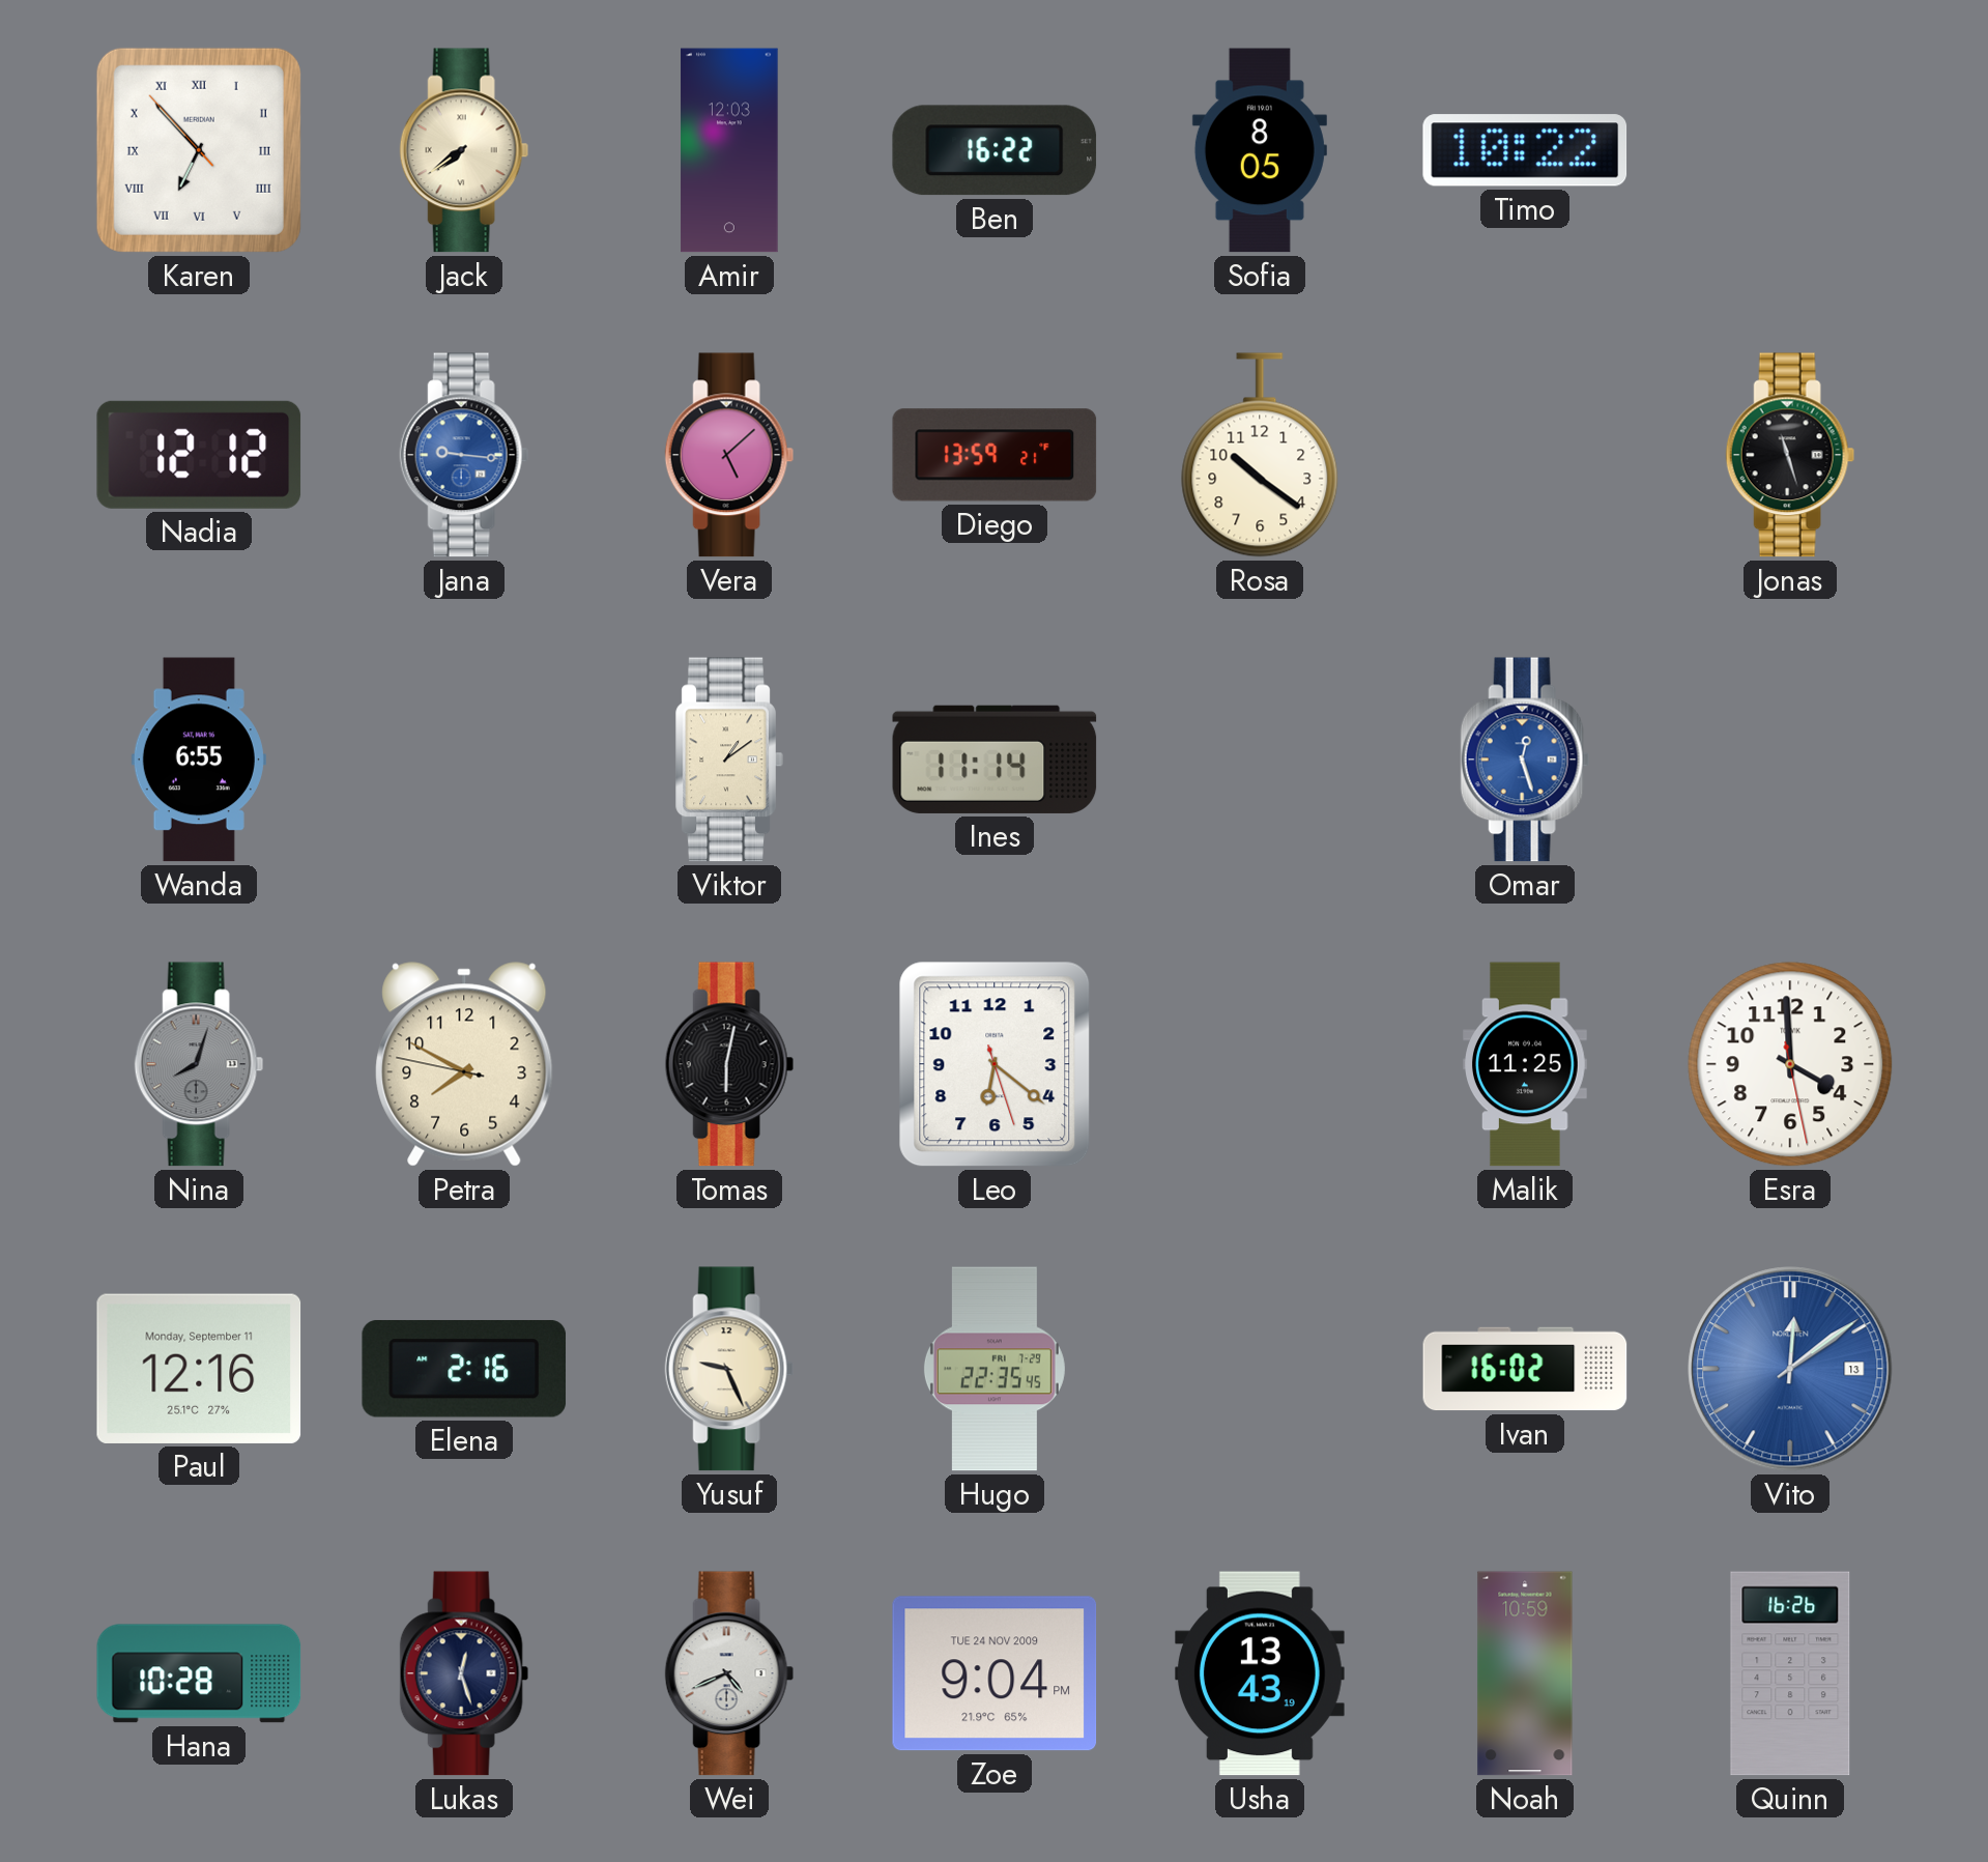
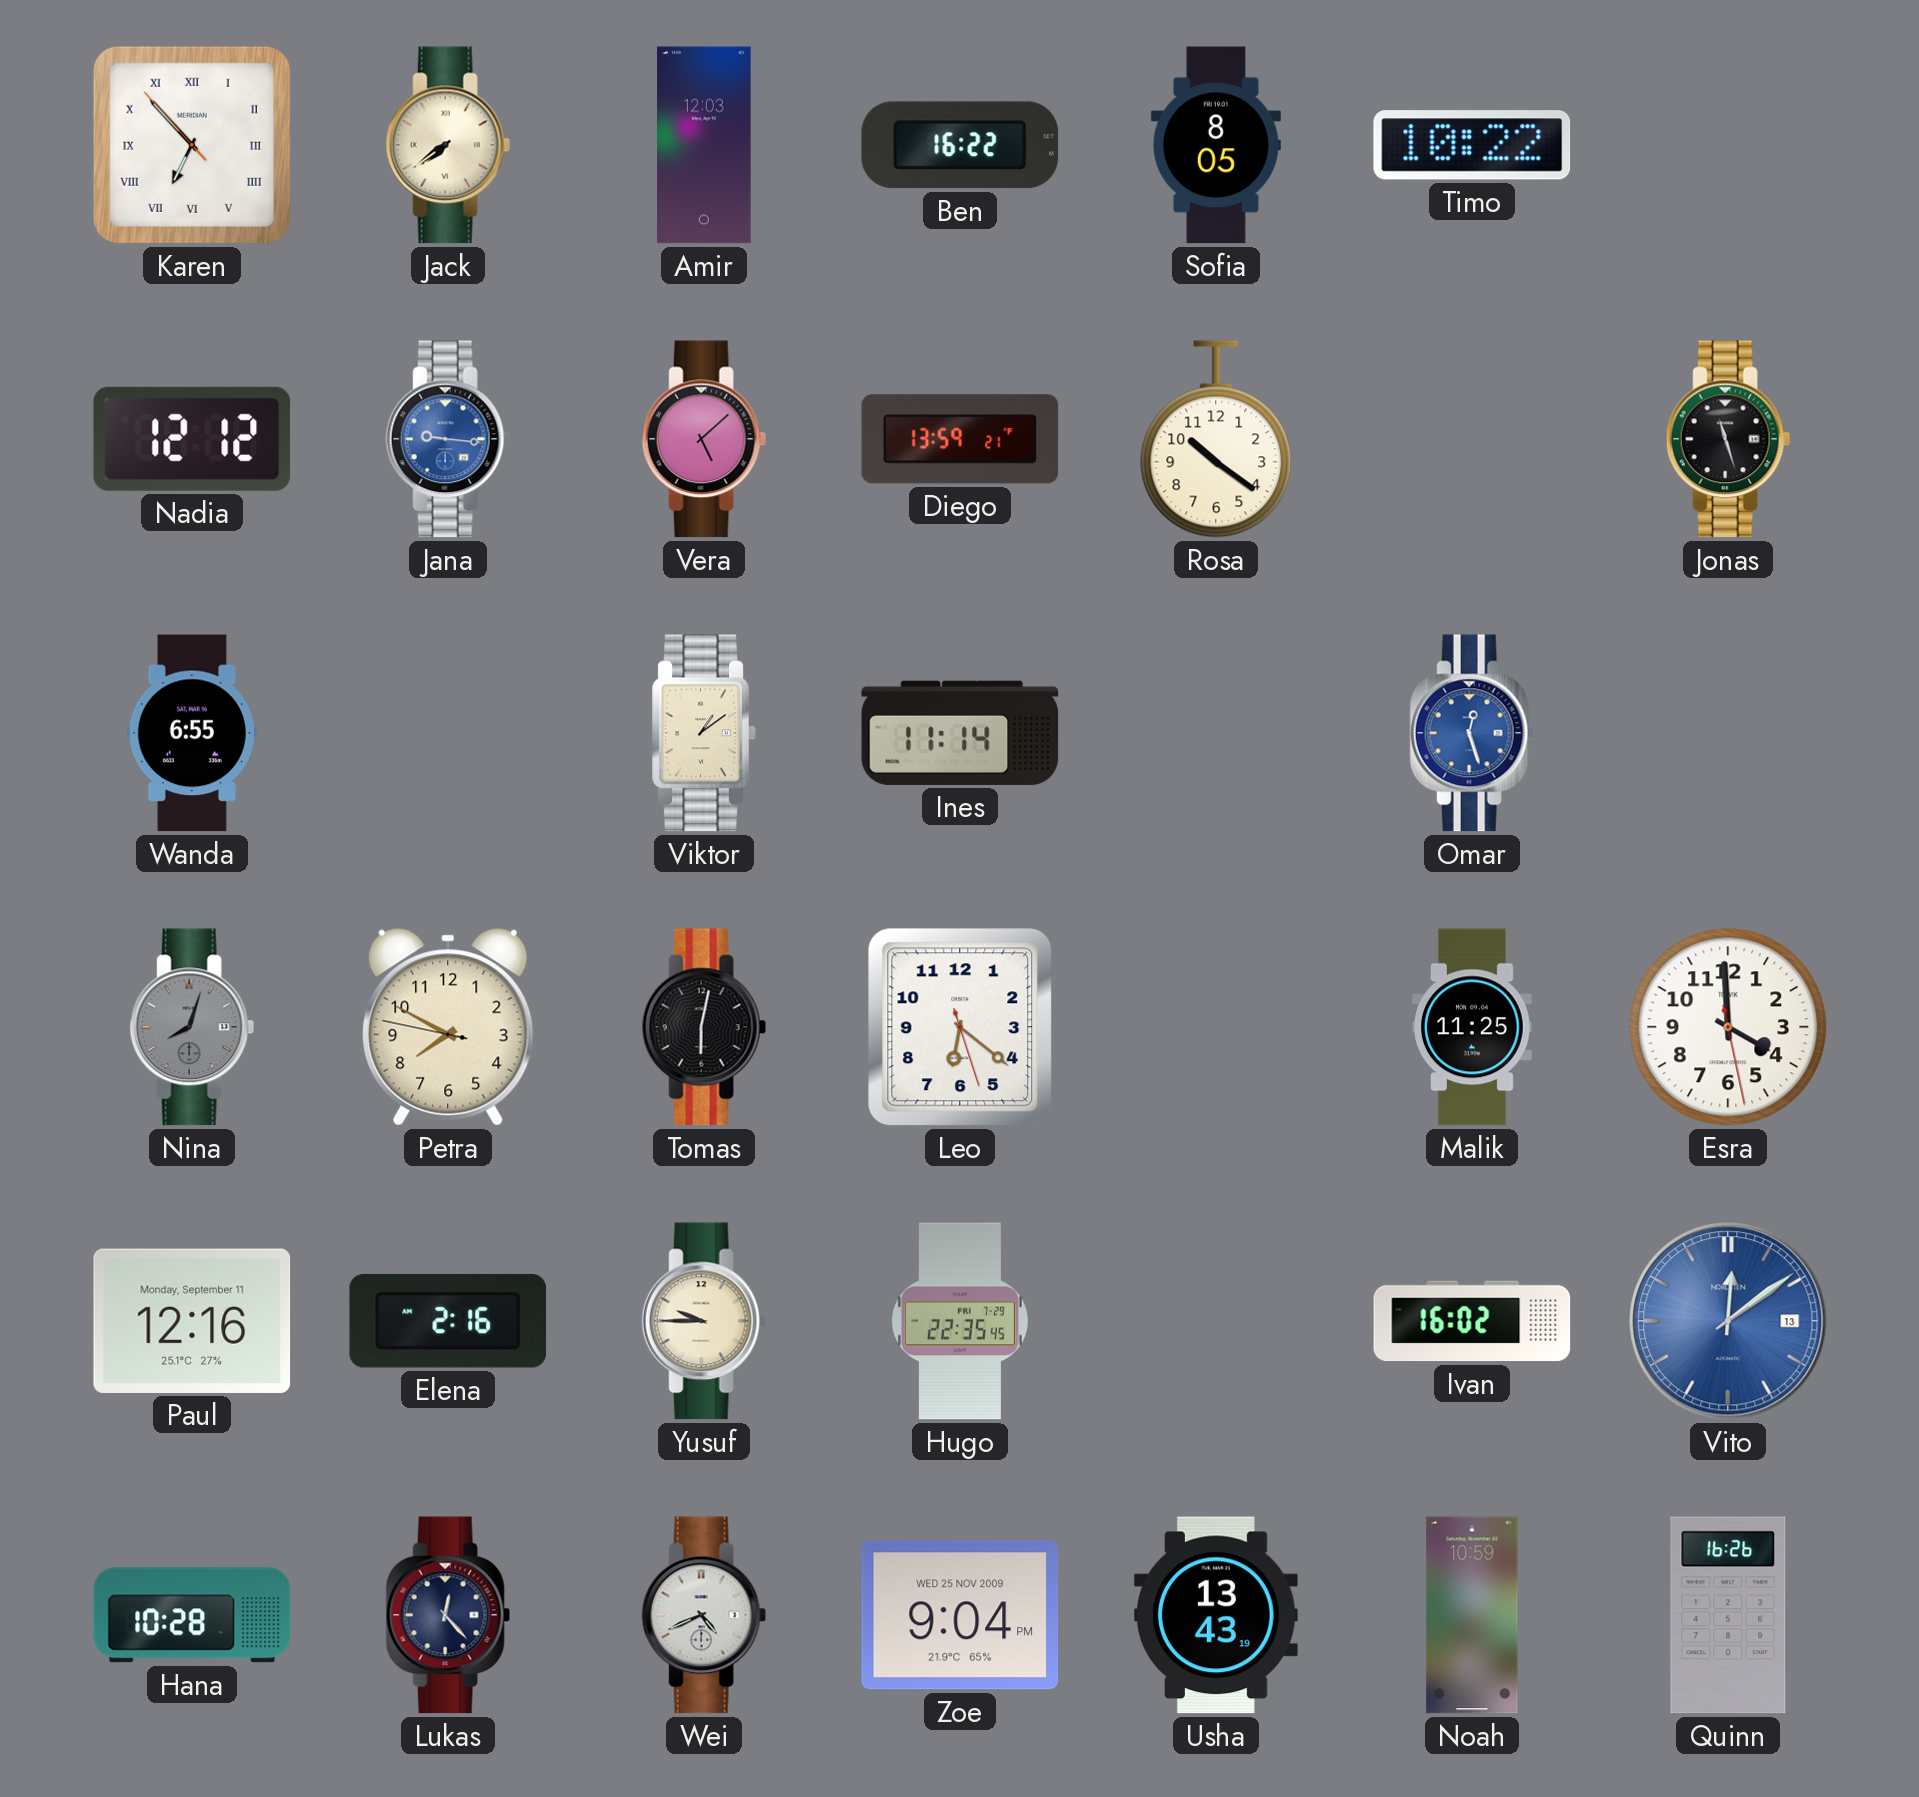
Yusuf: 9:26 -> 9:45
Lukas: 12:27 -> 12:23
Zoe date: TUE 24 NOV 2009 -> WED 25 NOV 2009
